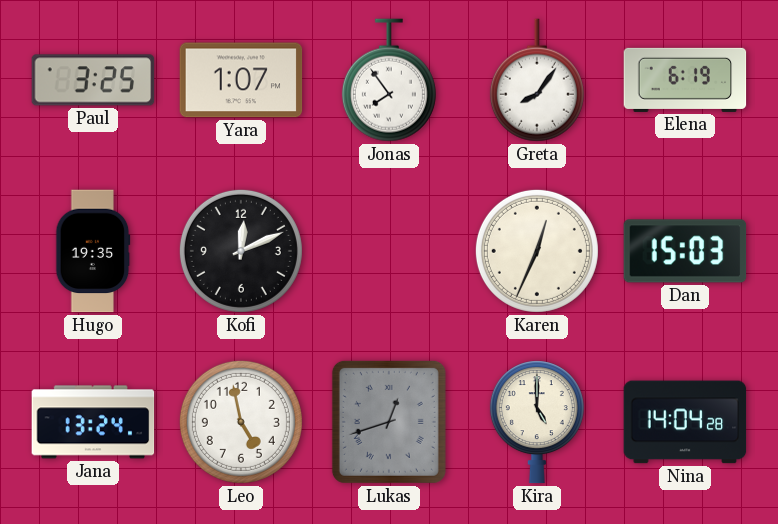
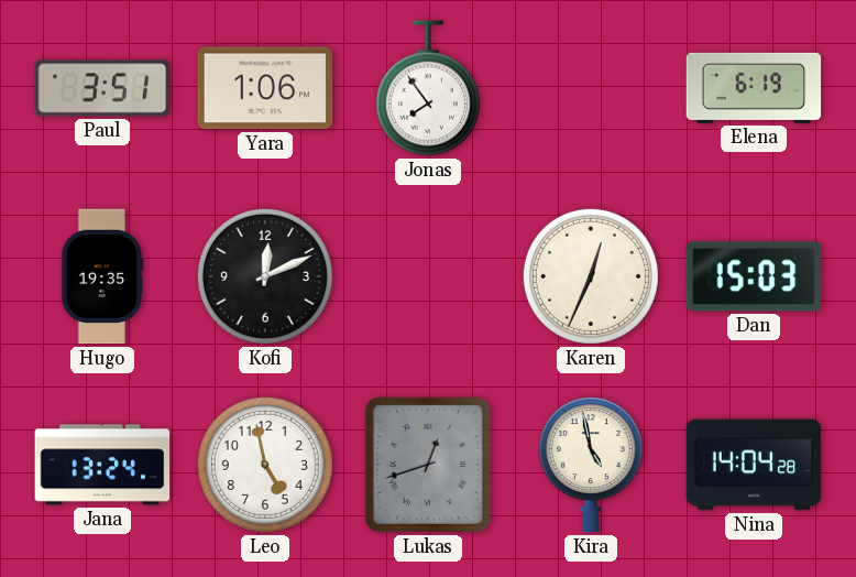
Paul: 3:25 -> 3:51
Yara: 1:07 -> 1:06
Greta: 8:06 -> none
Kira: 5:00 -> 4:58
